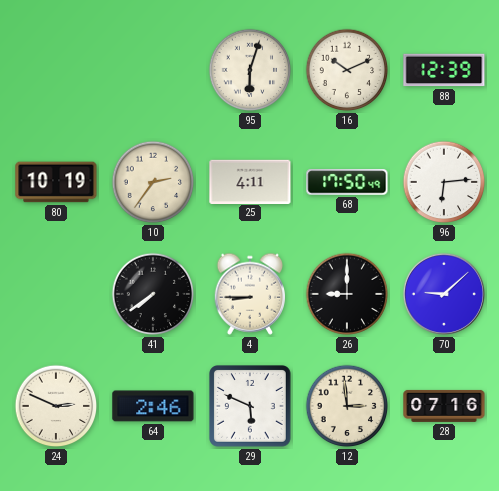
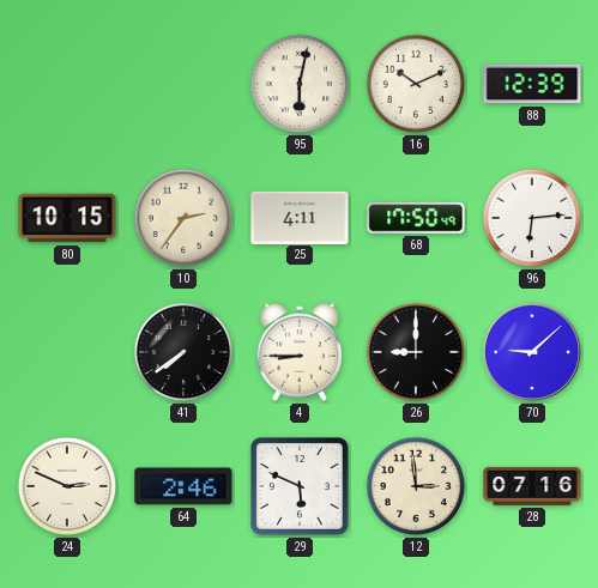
95: 6:03 -> 6:02
80: 10:19 -> 10:15
